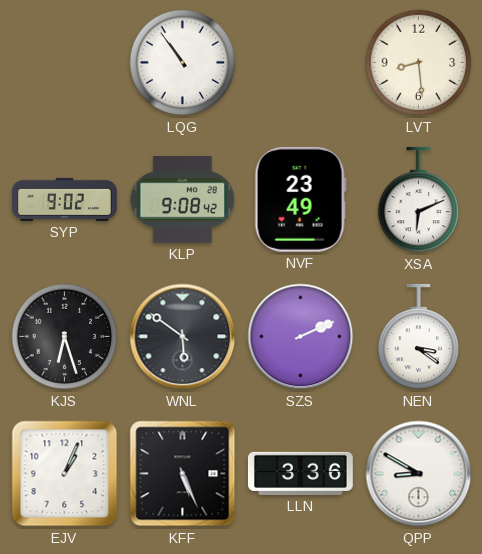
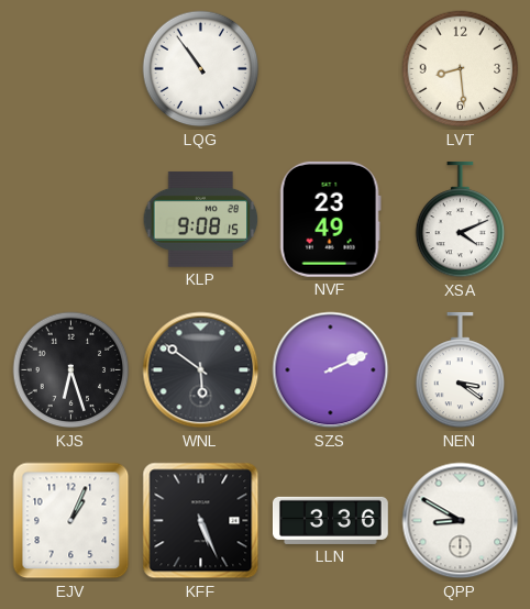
SYP: 9:02 -> none
KLP: 9:08:42 -> 9:08:15
XSA: 6:11 -> 4:11
